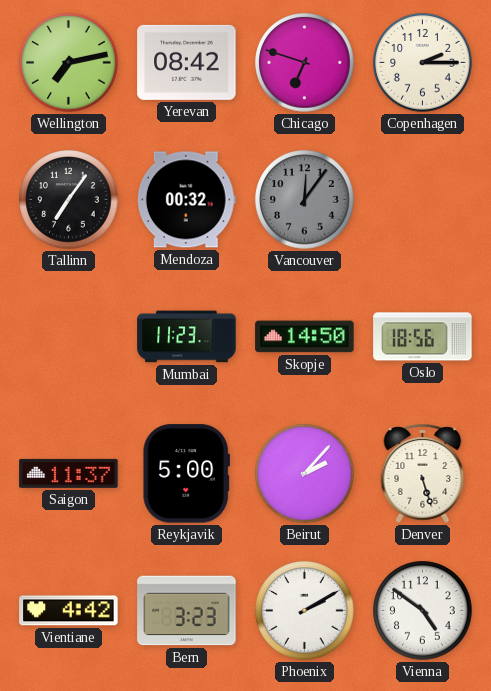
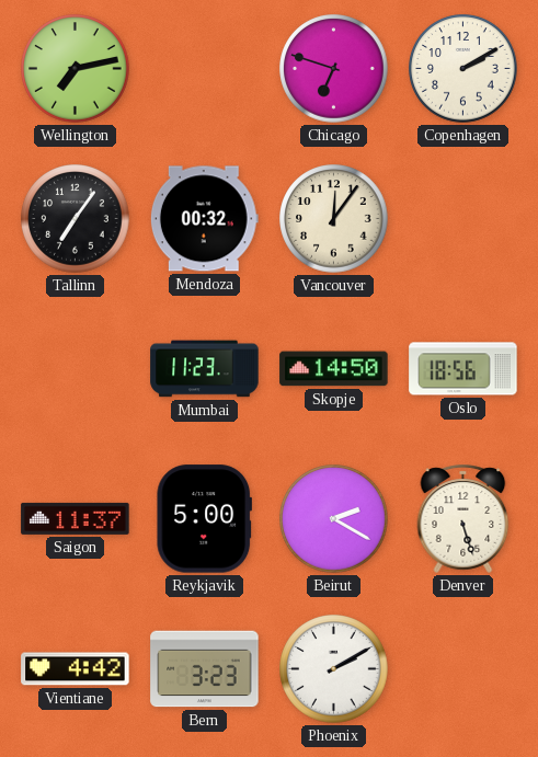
Yerevan: 08:42 -> none
Copenhagen: 2:15 -> 2:10
Vancouver dial: grey -> cream
Beirut: 2:07 -> 2:20
Vienna: 4:51 -> none
